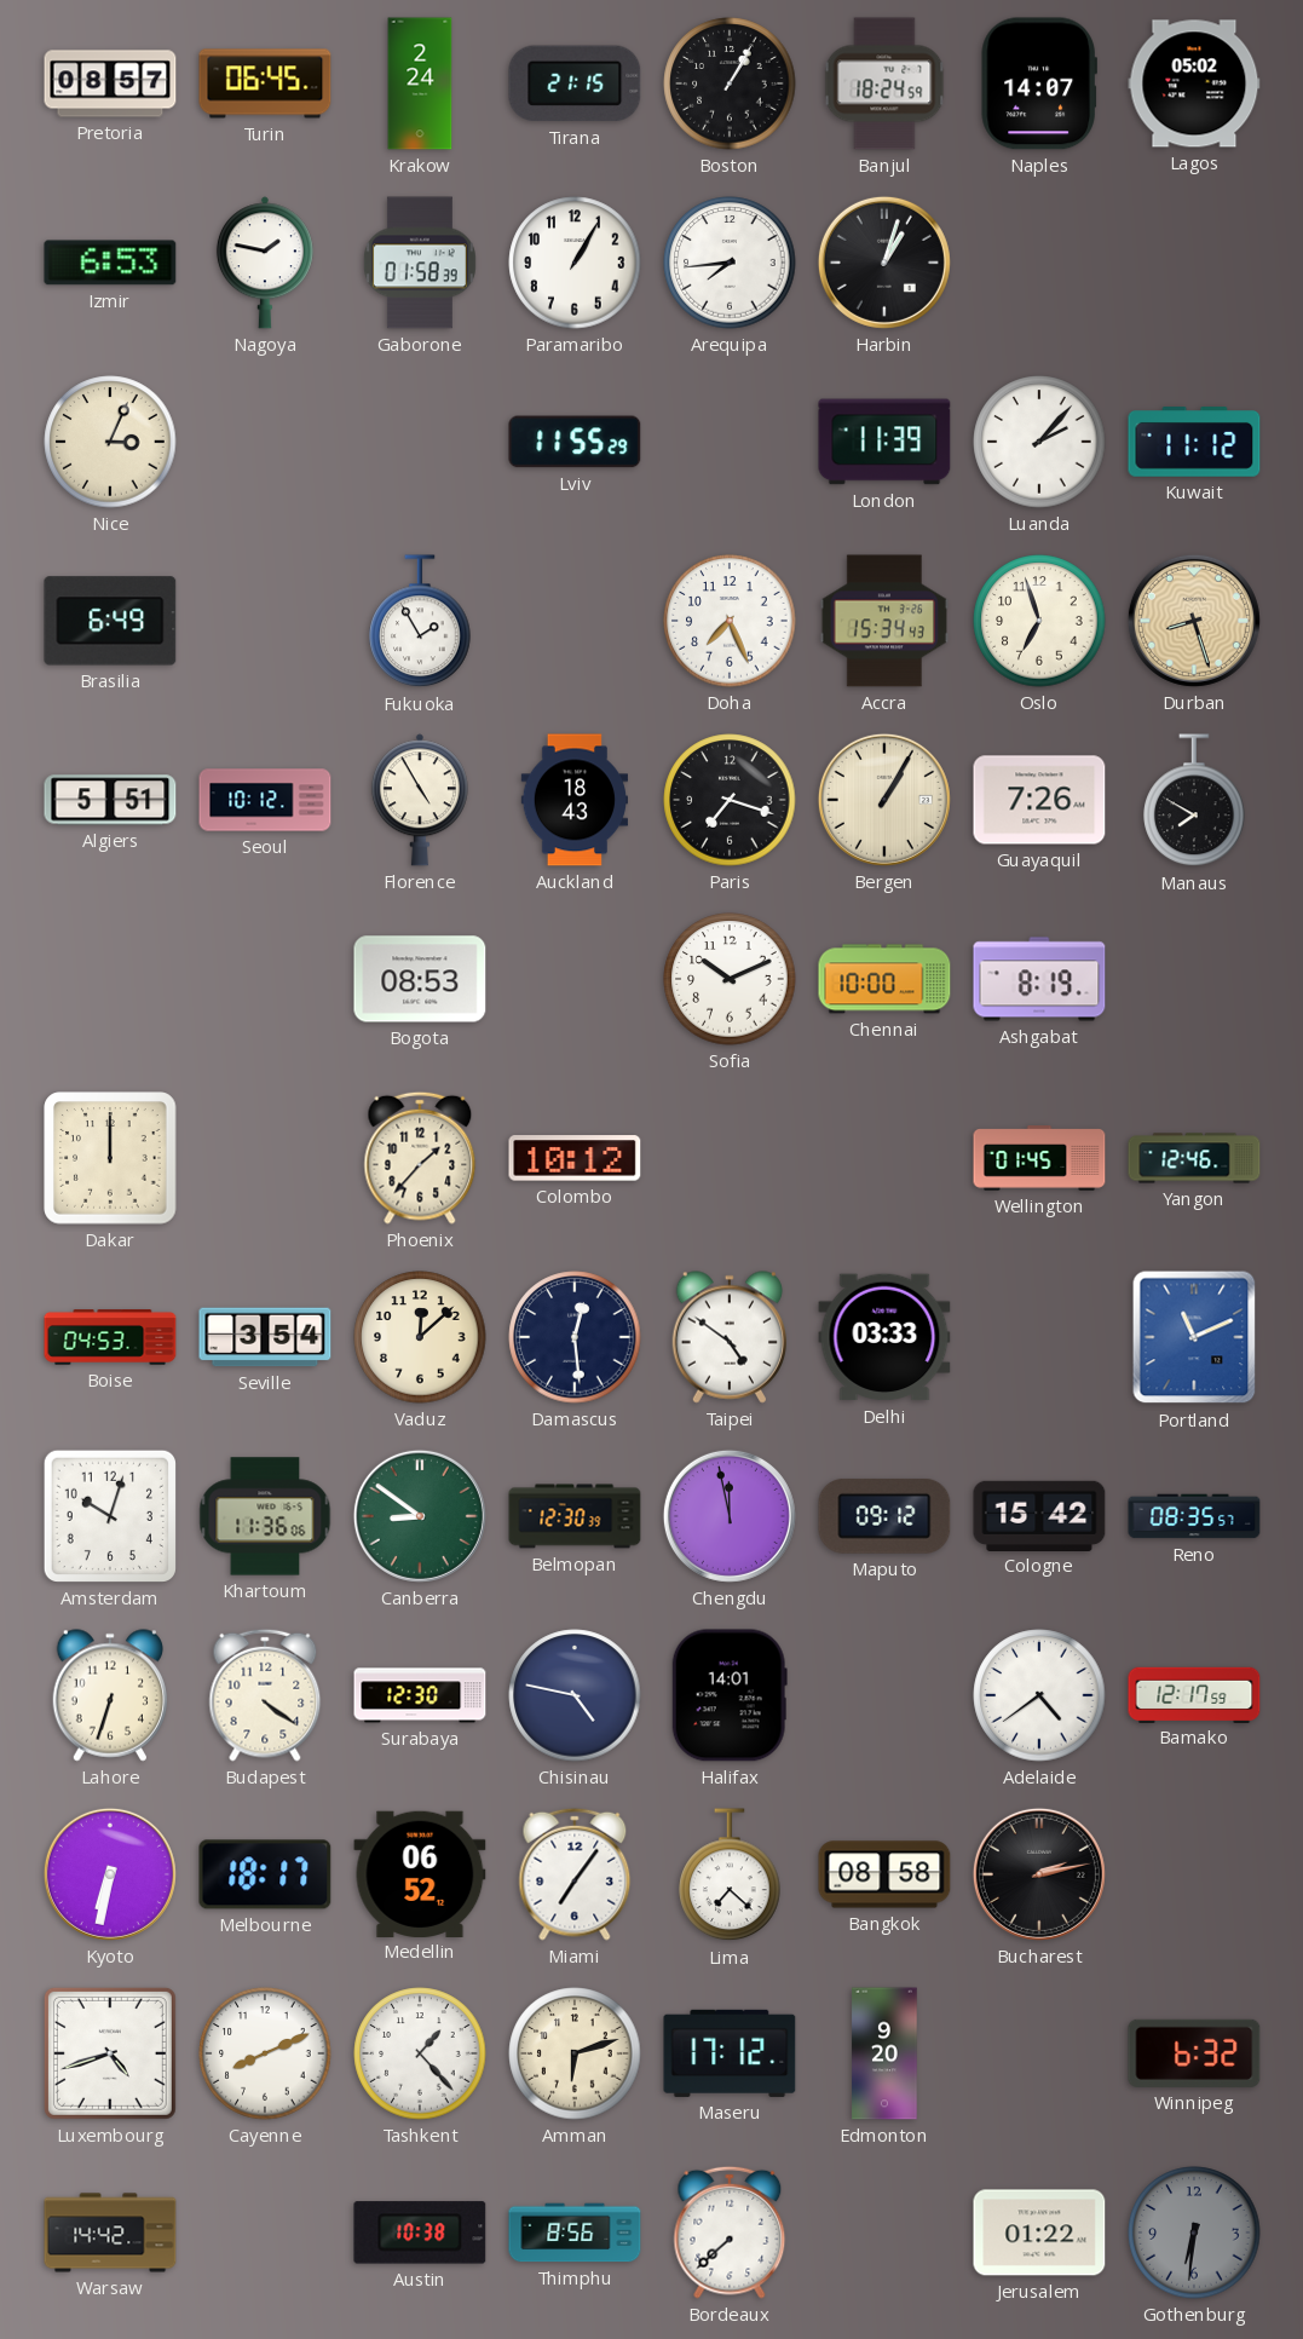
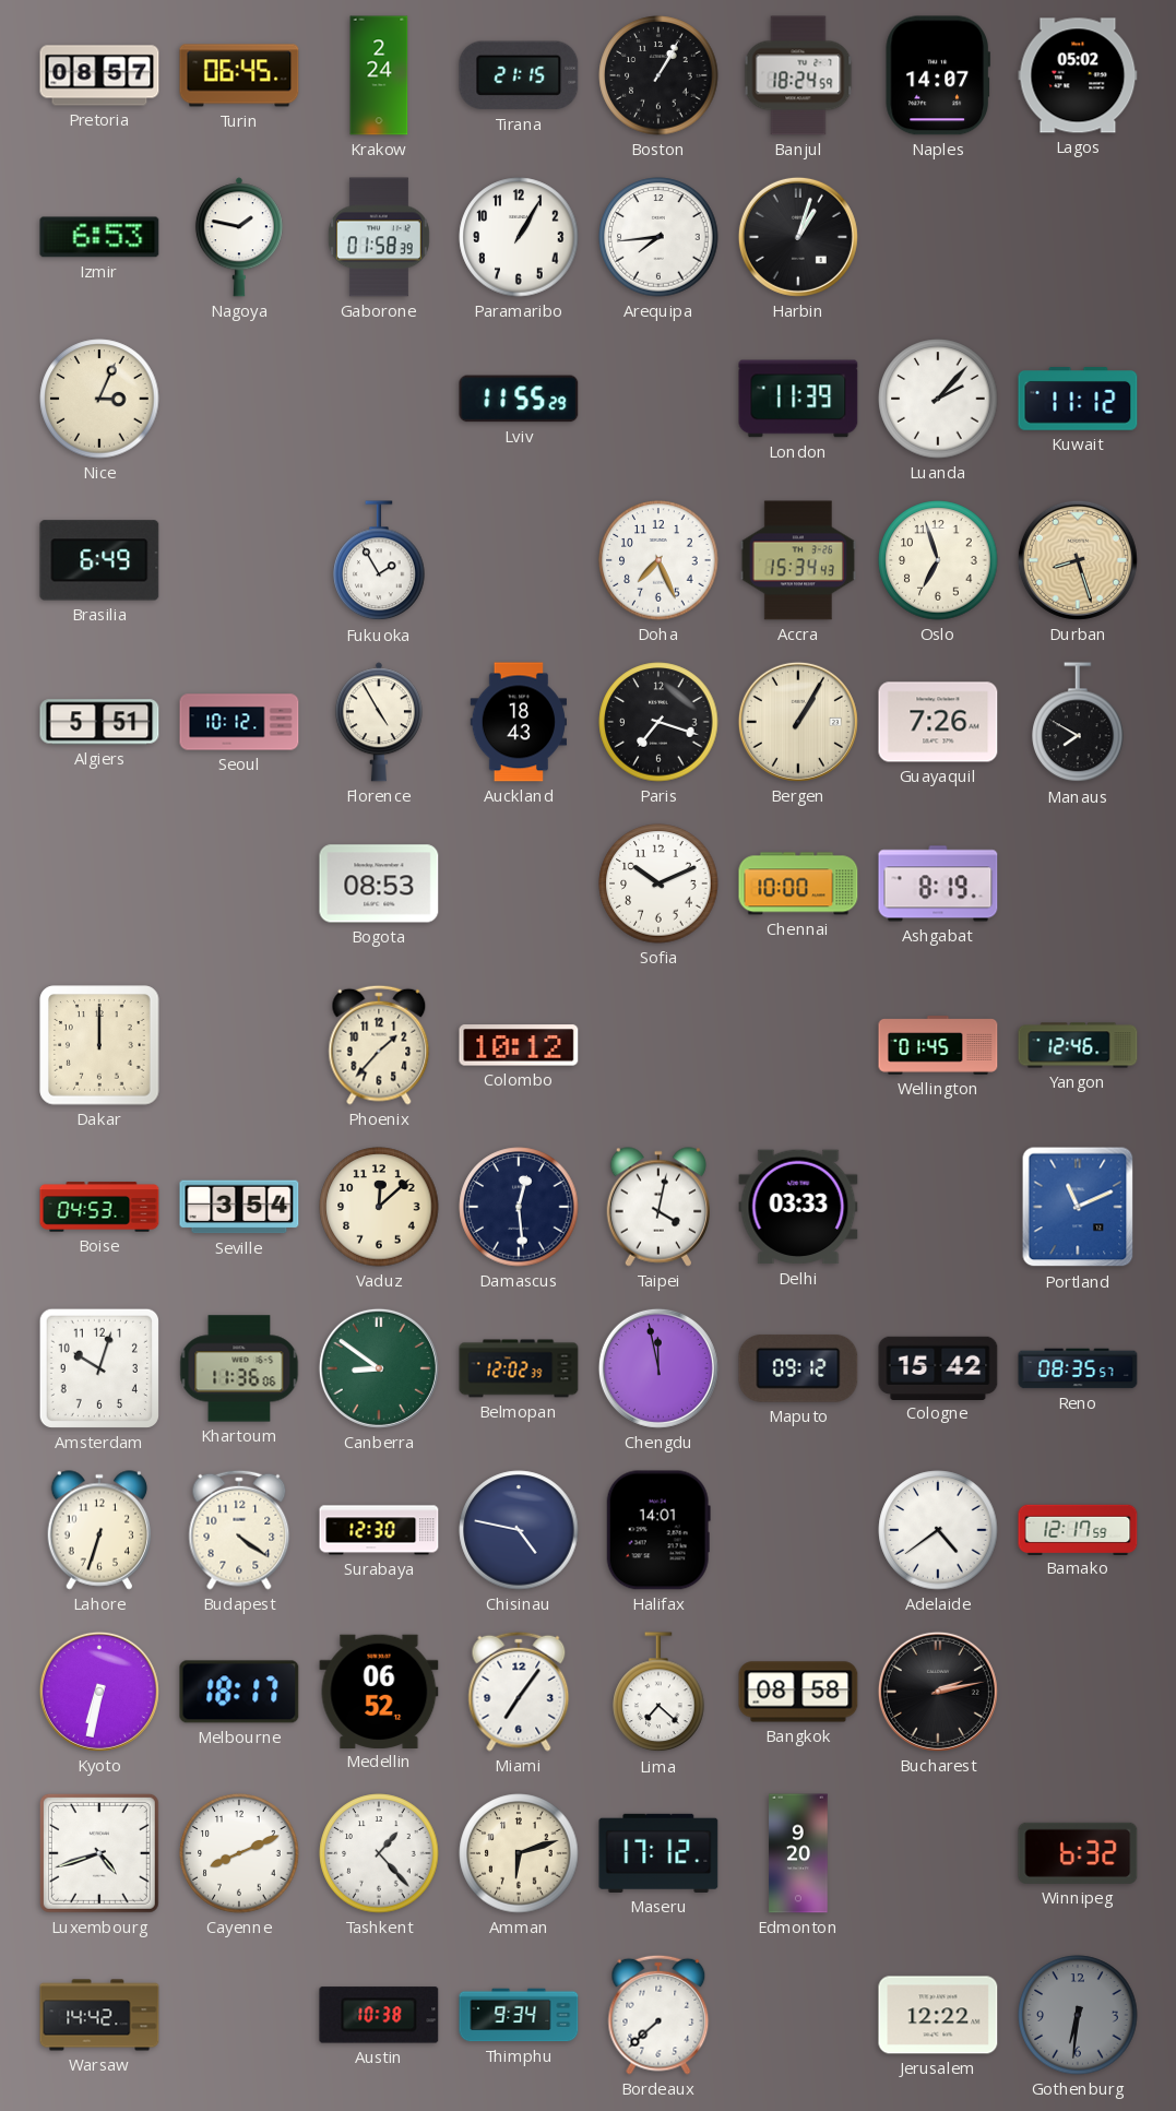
Taipei: 4:51 -> 4:02
Belmopan: 12:30 -> 12:02
Thimphu: 8:56 -> 9:34
Jerusalem: 01:22 -> 12:22
